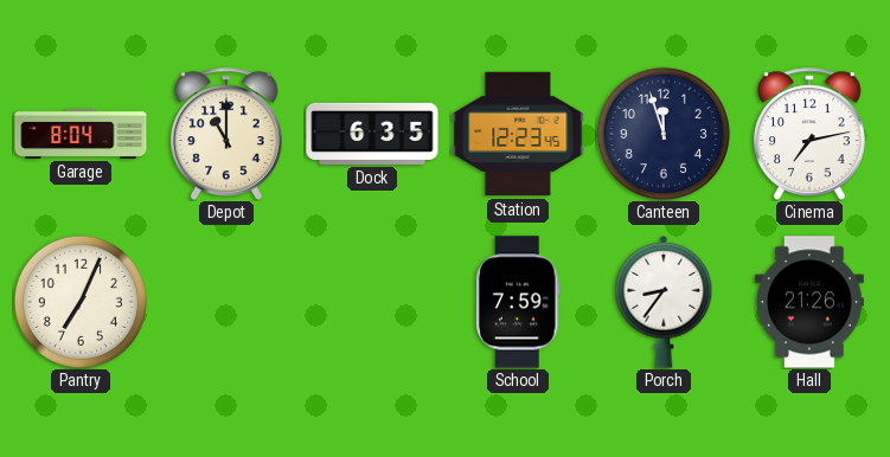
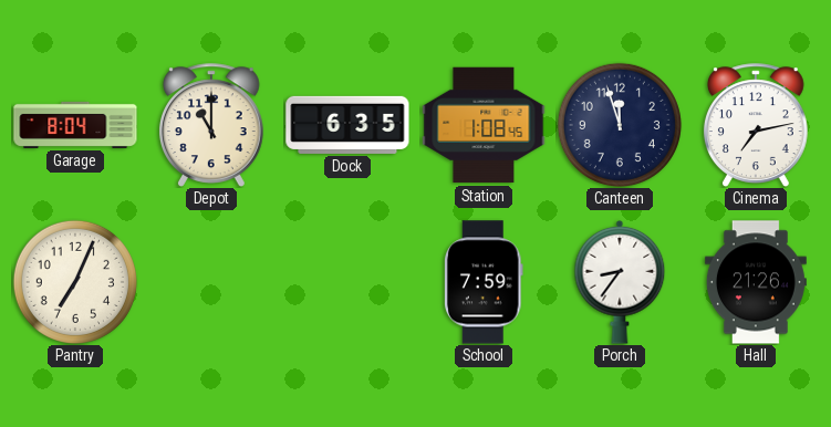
Station: 12:23 -> 1:08
